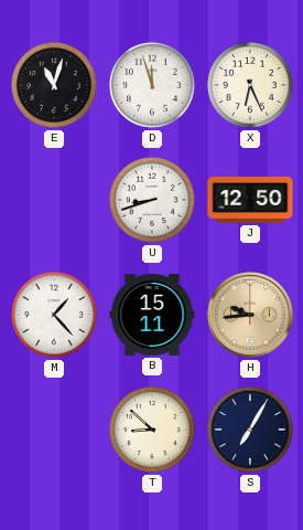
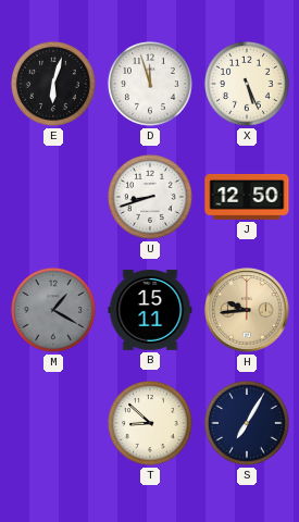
E: 11:03 -> 6:03
X: 6:26 -> 5:26
M: 1:23 -> 1:20
M dial: white -> grey
